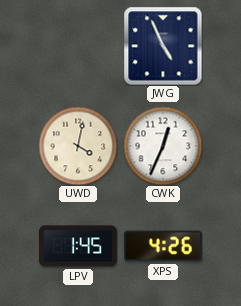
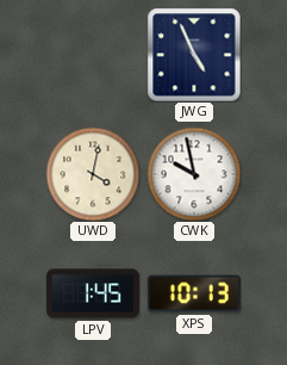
CWK: 12:34 -> 9:58
XPS: 4:26 -> 10:13
